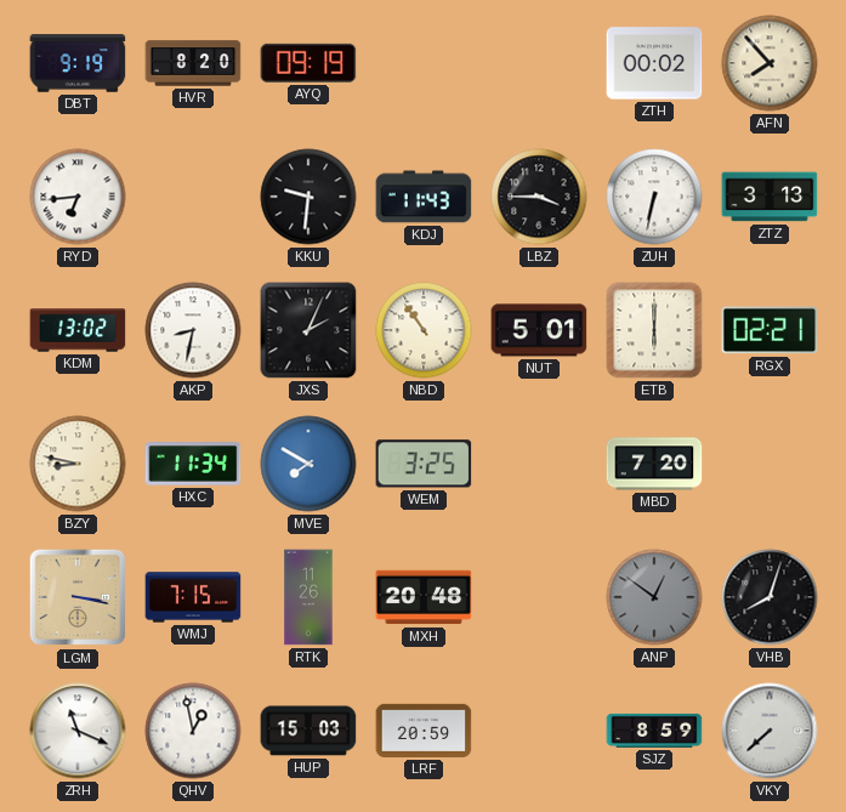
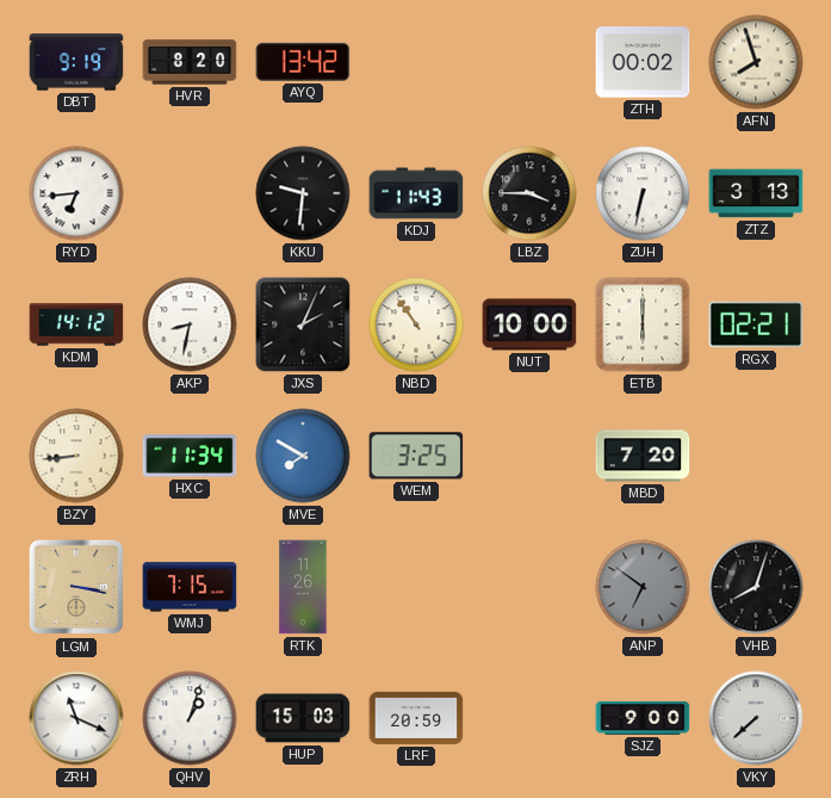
AYQ: 09:19 -> 13:42
AFN: 7:53 -> 7:57
KDM: 13:02 -> 14:12
NUT: 5:01 -> 10:00
BZY: 8:47 -> 8:44
MXH: 20:48 -> none
ANP: 12:51 -> 6:51
QHV: 12:58 -> 1:03
SJZ: 8:59 -> 9:00
